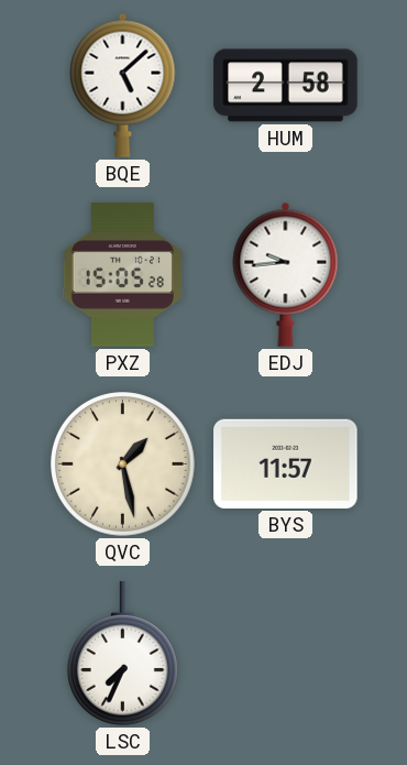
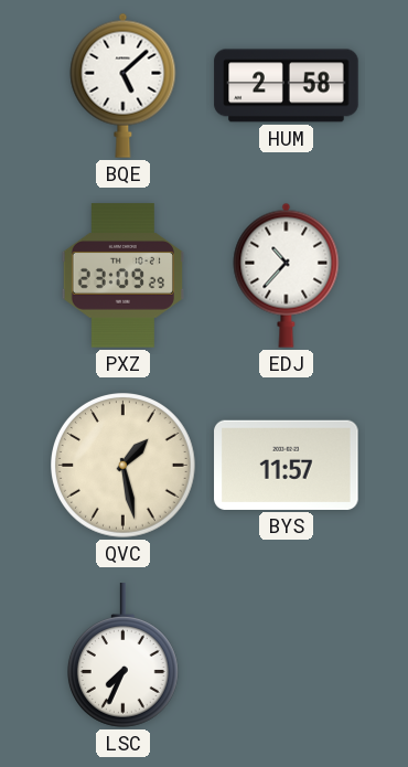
PXZ: 15:05 -> 23:09
EDJ: 9:44 -> 10:37
